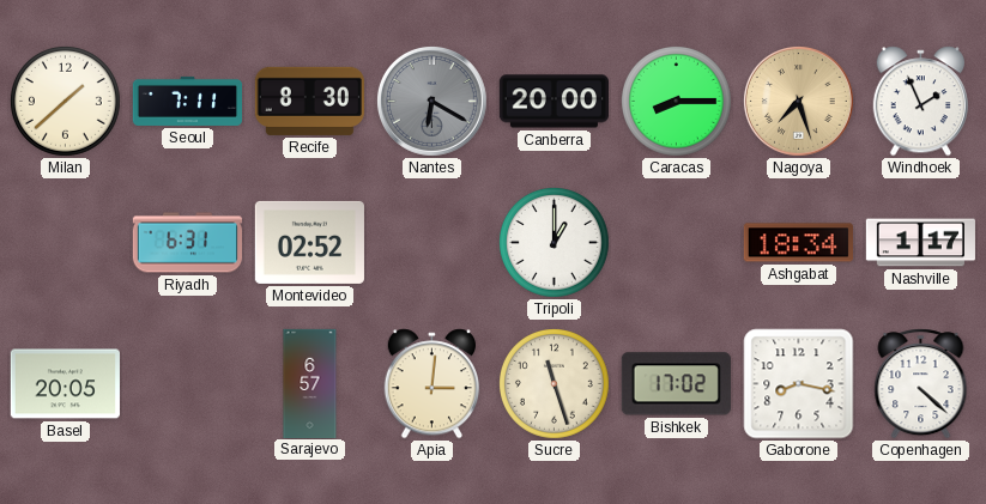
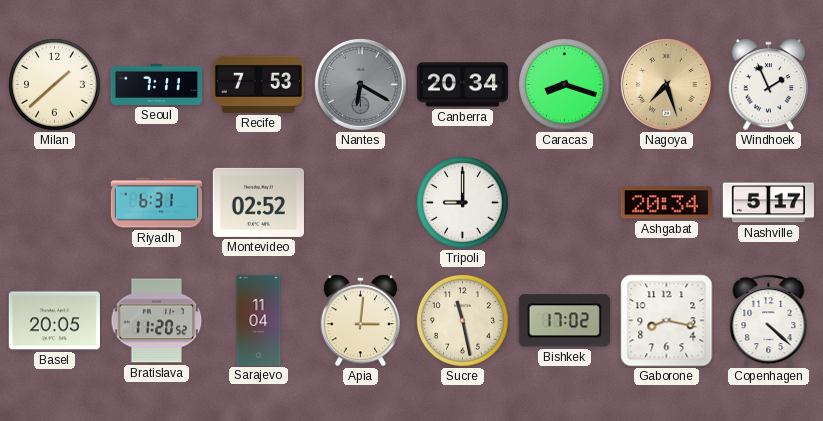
Recife: 8:30 -> 7:53
Canberra: 20:00 -> 20:34
Caracas: 8:15 -> 8:18
Tripoli: 1:00 -> 9:00
Ashgabat: 18:34 -> 20:34
Nashville: 1:17 -> 5:17
Bratislava: none -> 11:20
Sarajevo: 6:57 -> 11:04
Sucre: 11:27 -> 11:28
